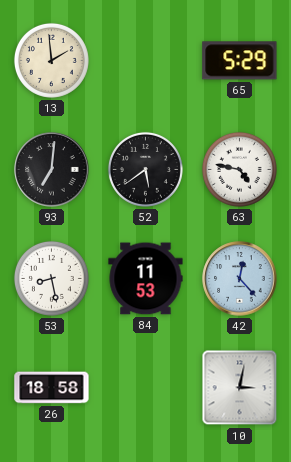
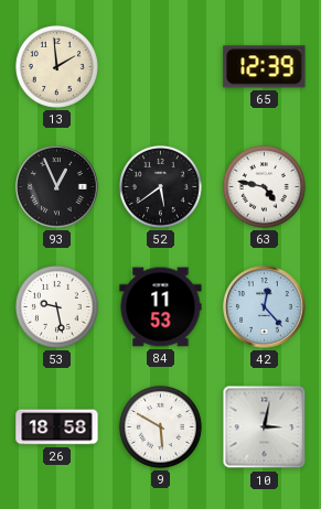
65: 5:29 -> 12:39
93: 7:01 -> 12:56
53: 8:28 -> 9:28
9: none -> 5:50
